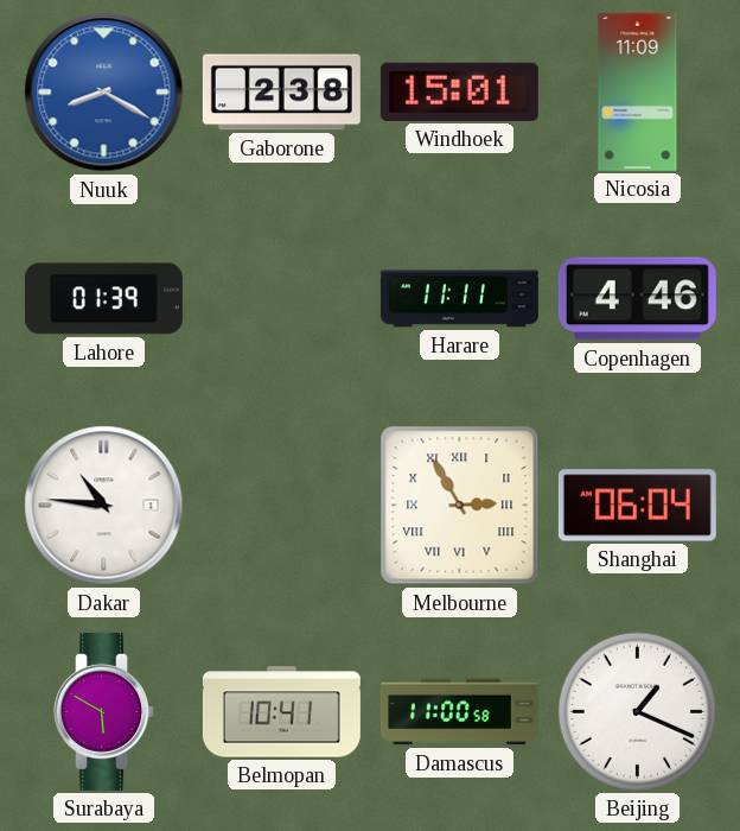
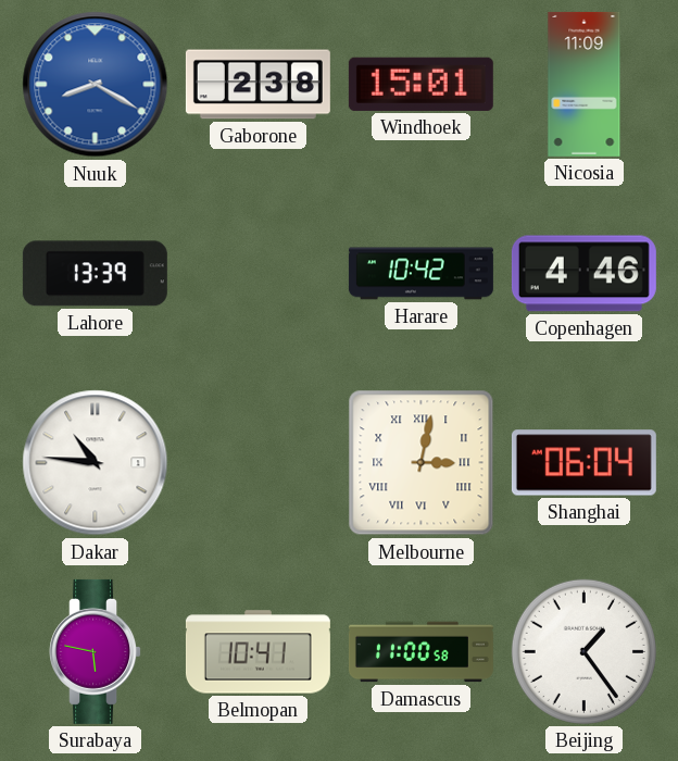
Lahore: 01:39 -> 13:39
Harare: 11:11 -> 10:42
Melbourne: 2:55 -> 3:02
Surabaya: 5:50 -> 5:47
Beijing: 1:19 -> 1:24
